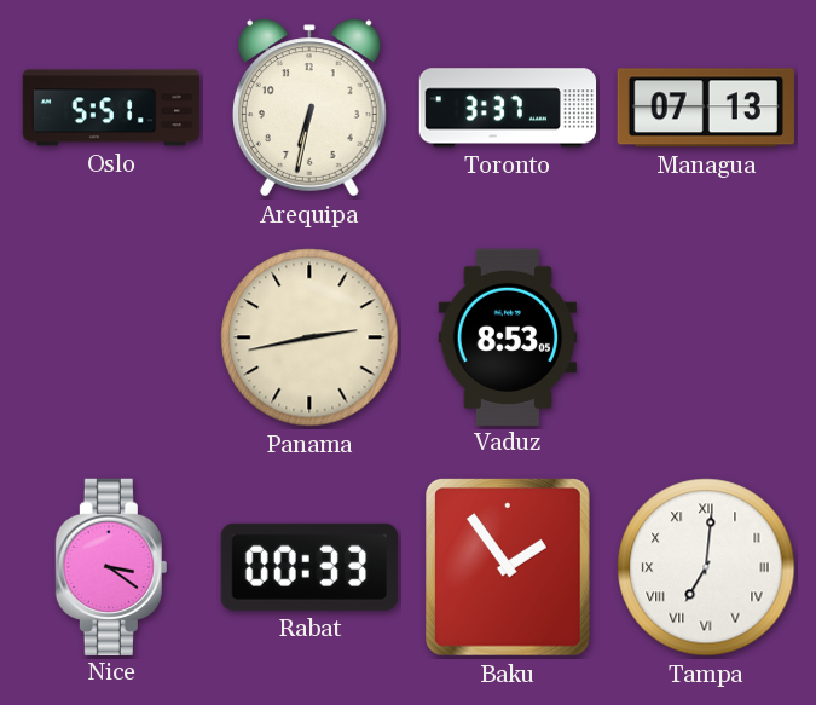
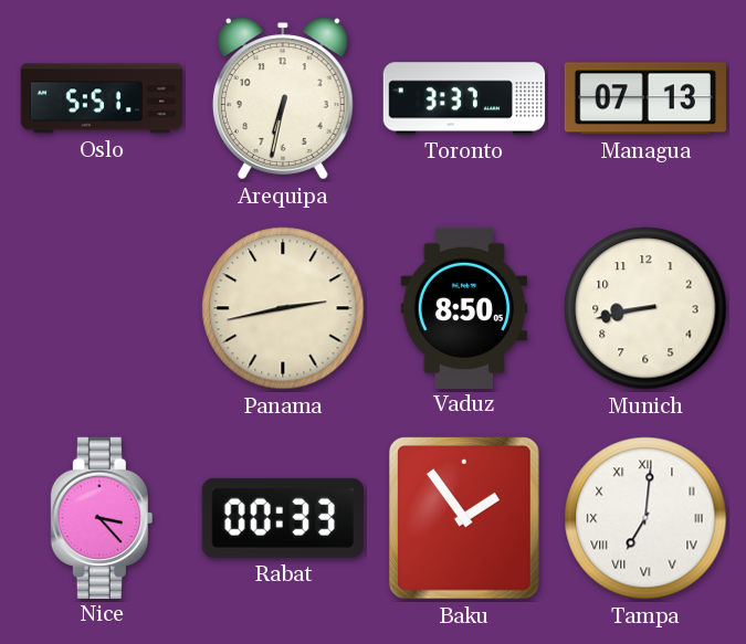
Vaduz: 8:53 -> 8:50
Munich: none -> 8:43
Nice: 3:21 -> 3:23
